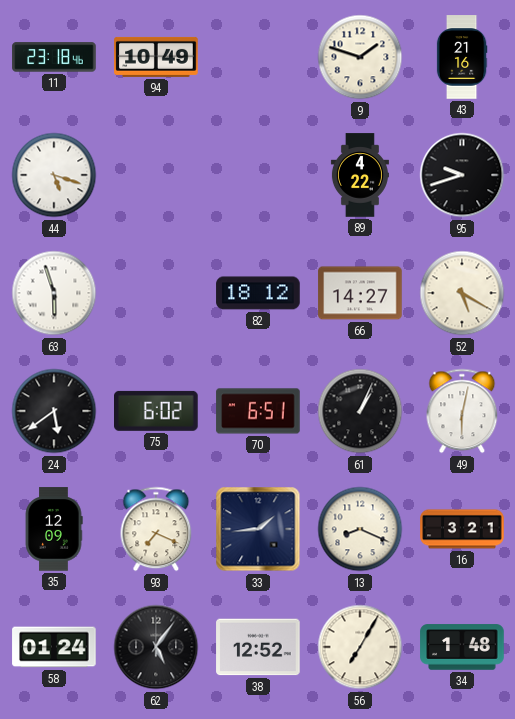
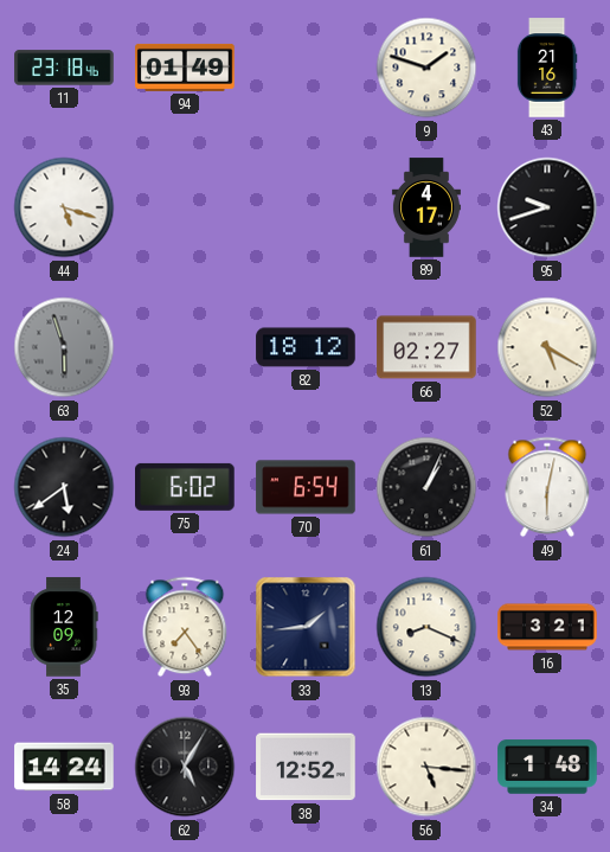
94: 10:49 -> 01:49
89: 4:22 -> 4:17
63 dial: white -> grey
66: 14:27 -> 02:27
70: 6:51 -> 6:54
93: 7:19 -> 7:24
58: 01:24 -> 14:24
62: 5:06 -> 5:05
56: 7:05 -> 5:16
